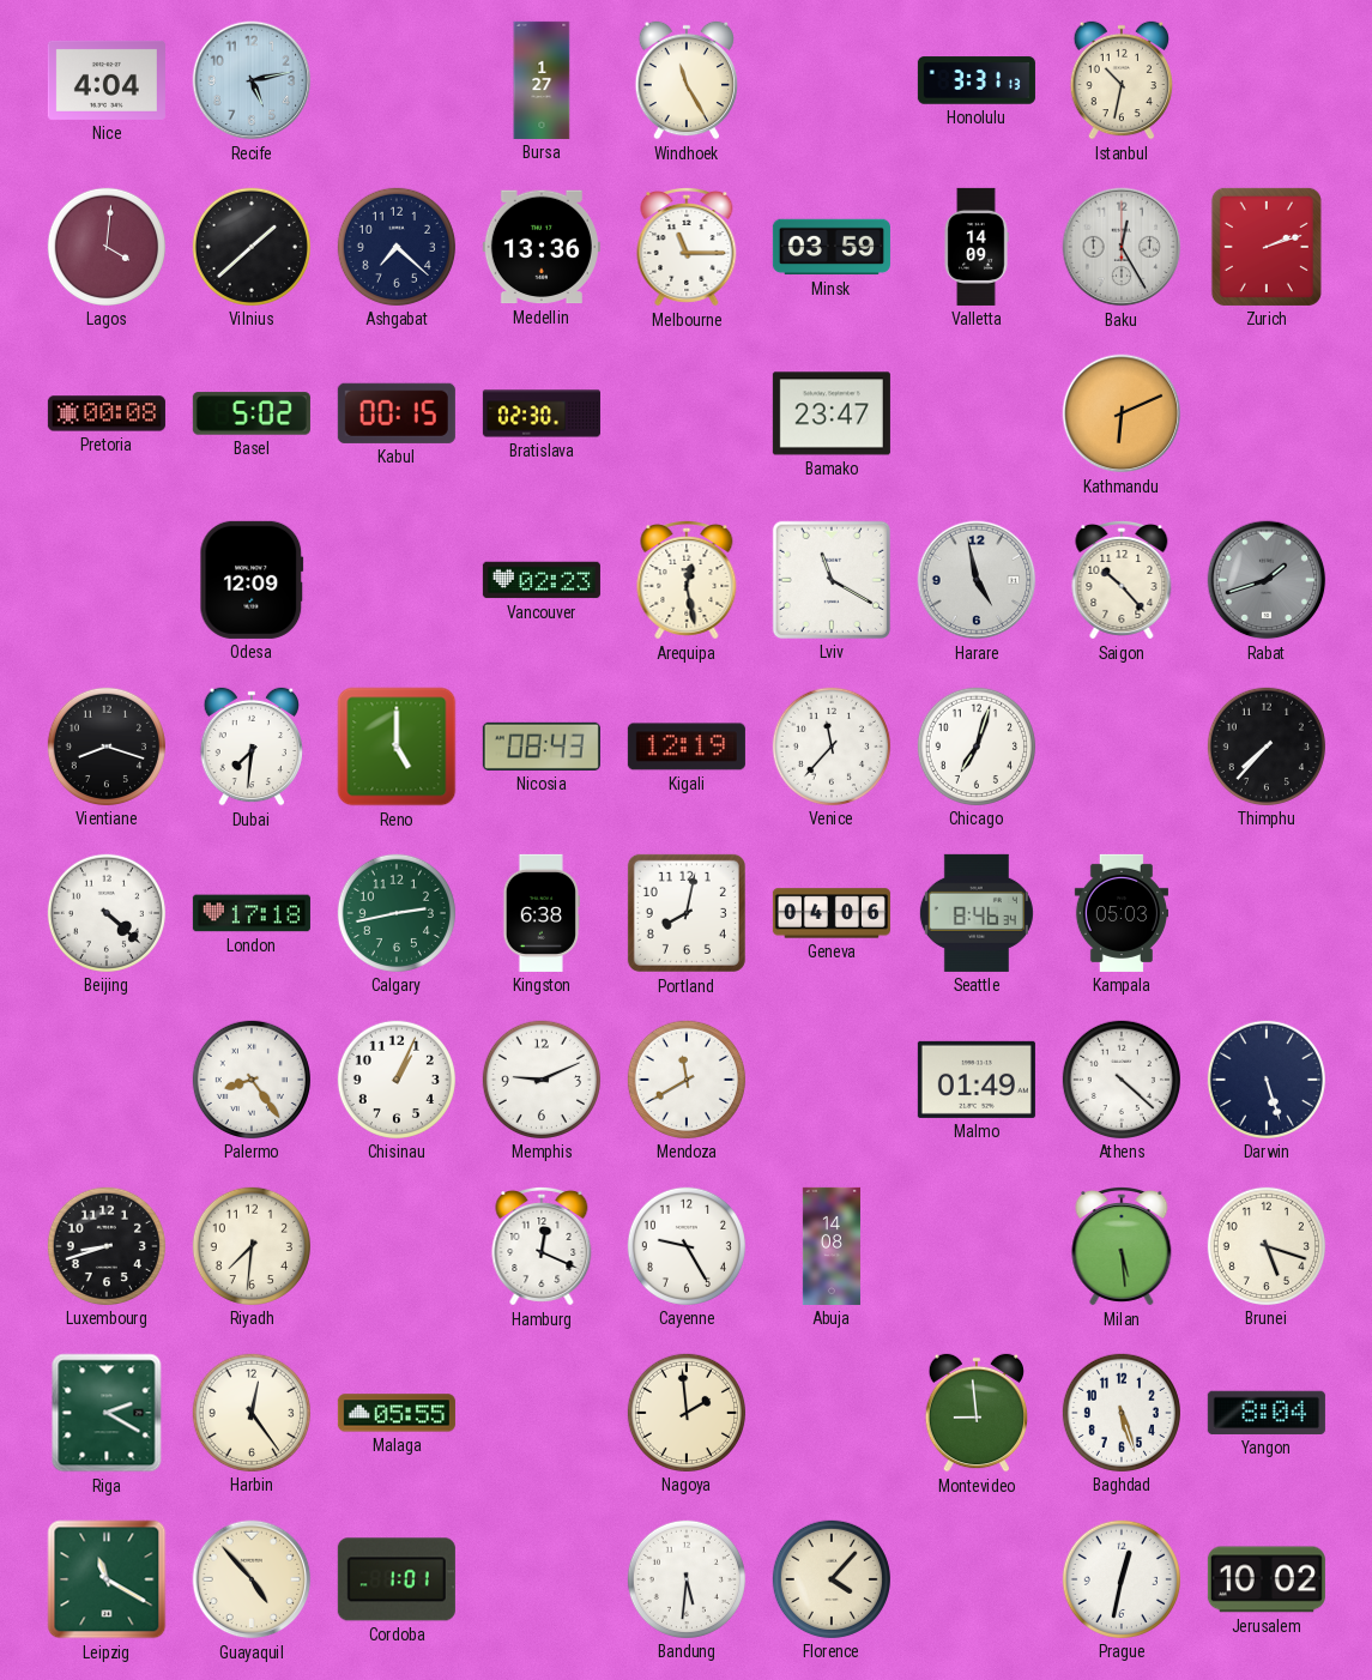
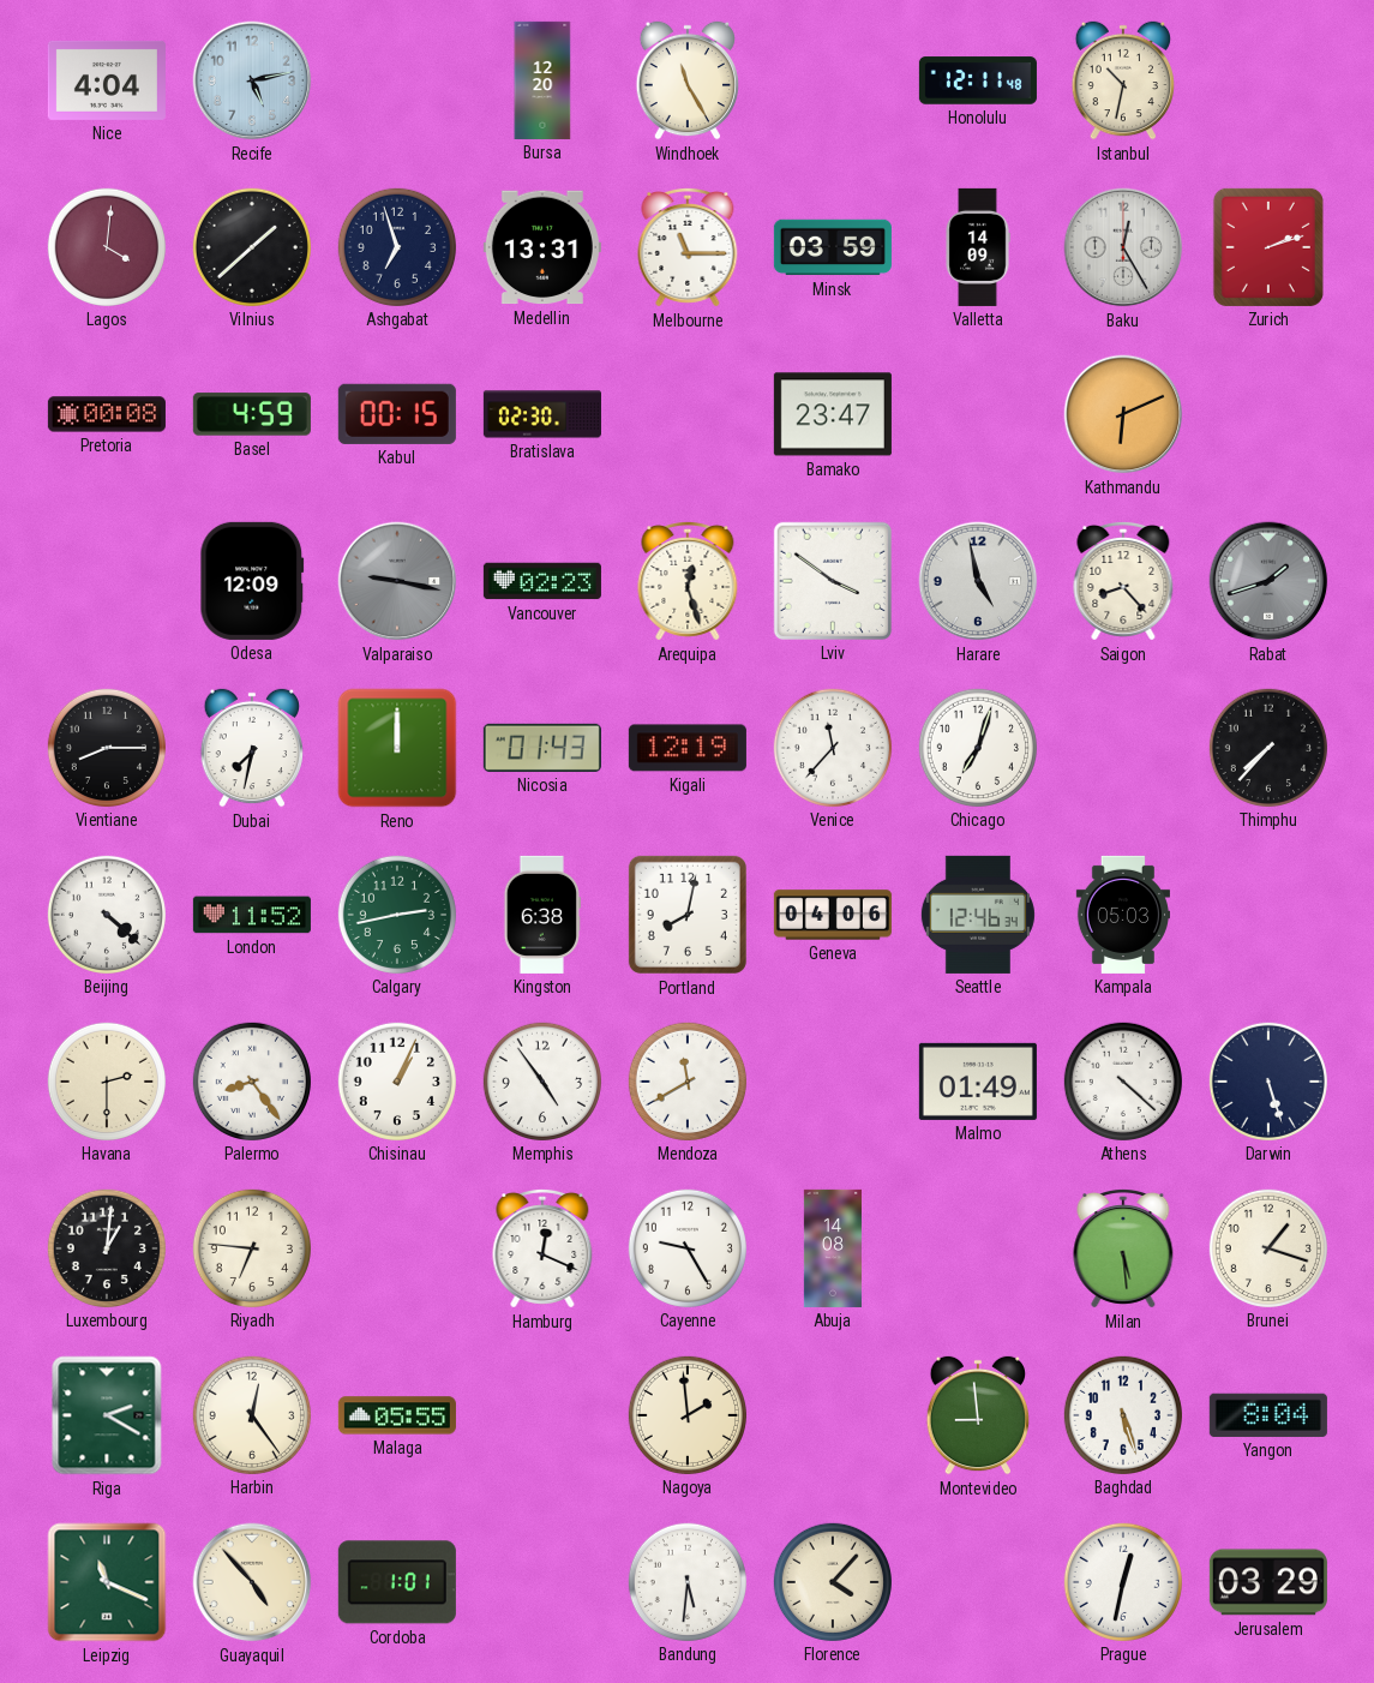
Bursa: 1:27 -> 12:20
Honolulu: 3:31 -> 12:11
Ashgabat: 7:22 -> 6:57
Medellin: 13:36 -> 13:31
Basel: 5:02 -> 4:59
Valparaiso: none -> 9:17
Arequipa: 12:28 -> 12:27
Lviv: 11:20 -> 3:51
Saigon: 10:23 -> 8:23
Vientiane: 8:18 -> 8:15
Dubai: 7:31 -> 7:32
Reno: 5:00 -> 12:00
Nicosia: 08:43 -> 01:43
London: 17:18 -> 11:52
Seattle: 8:46 -> 12:46
Havana: none -> 2:30
Memphis: 9:11 -> 4:54
Luxembourg: 8:42 -> 1:01
Riyadh: 7:31 -> 6:46
Brunei: 5:18 -> 1:18
Leipzig: 11:20 -> 11:19
Jerusalem: 10:02 -> 03:29
